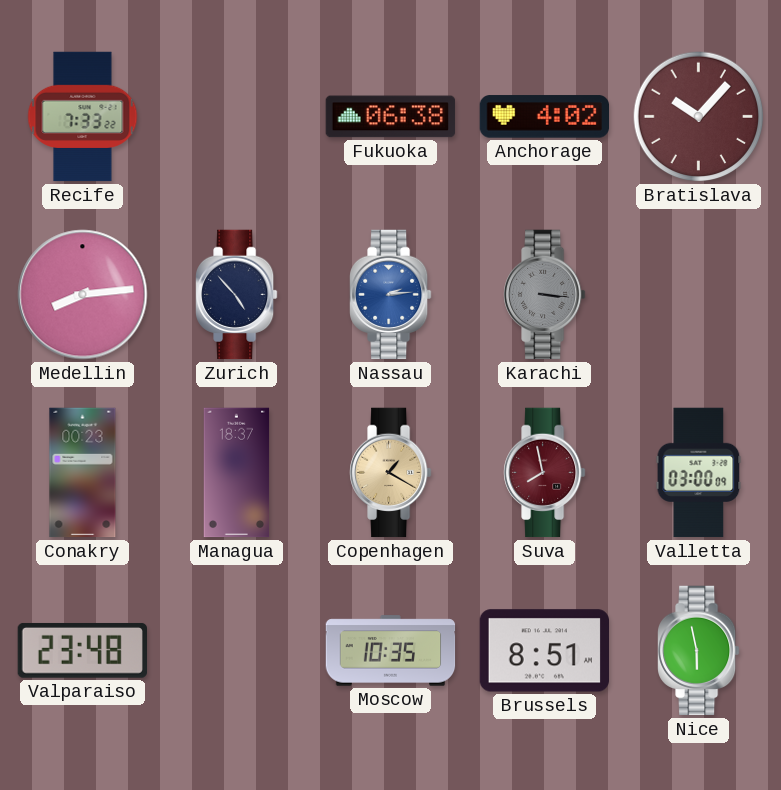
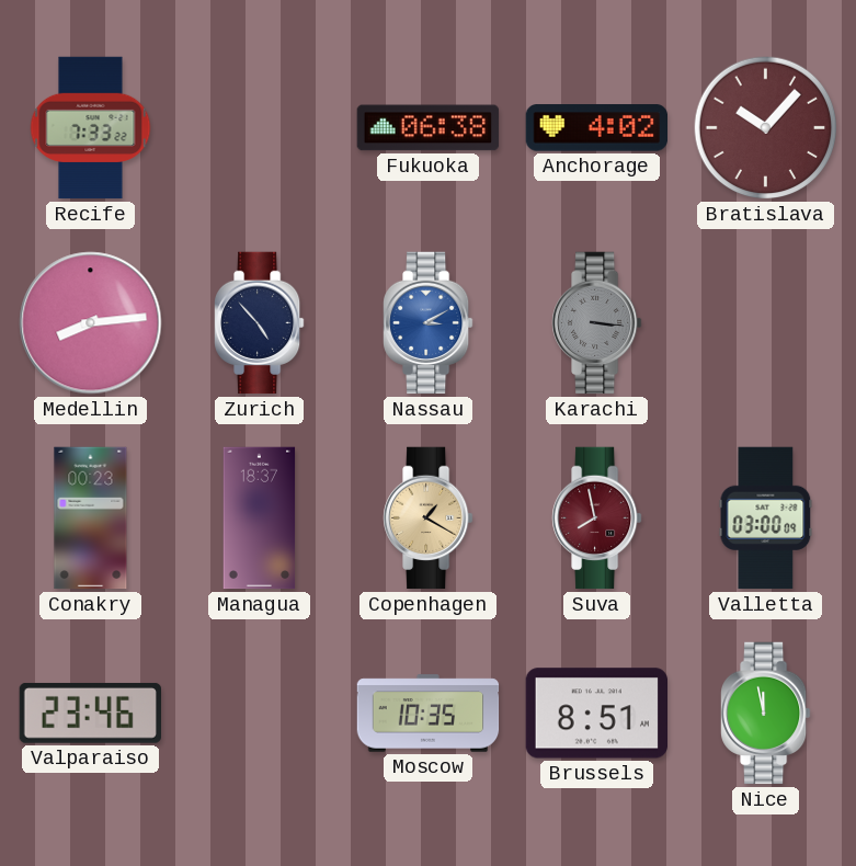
Nassau: 2:14 -> 3:10
Valparaiso: 23:48 -> 23:46
Nice: 5:58 -> 11:58
